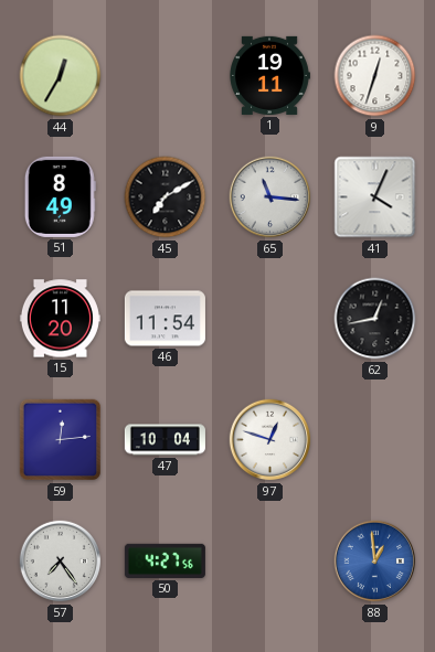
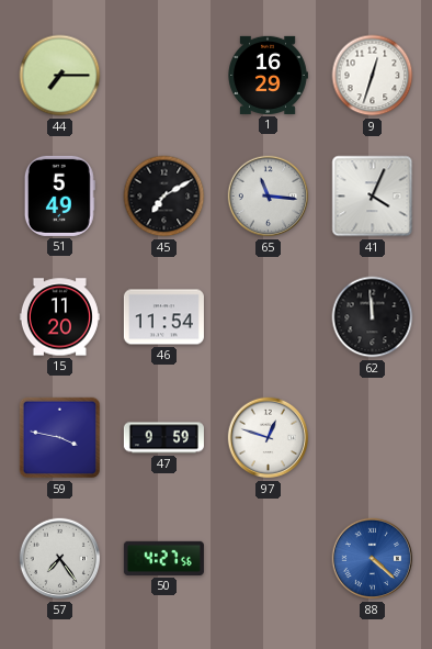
44: 12:35 -> 7:15
1: 19:11 -> 16:29
51: 8:49 -> 5:49
62: 12:43 -> 11:59
59: 12:14 -> 3:47
47: 10:04 -> 9:59
88: 12:59 -> 4:22
